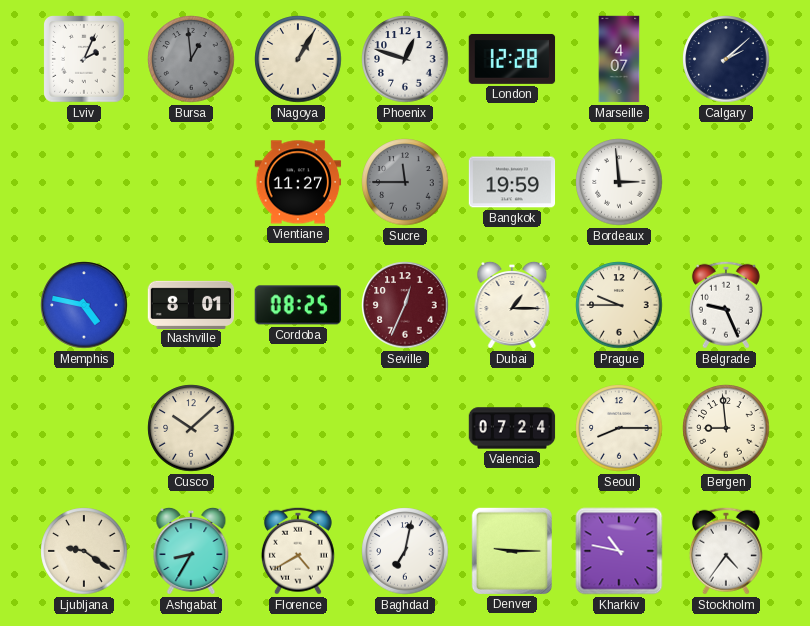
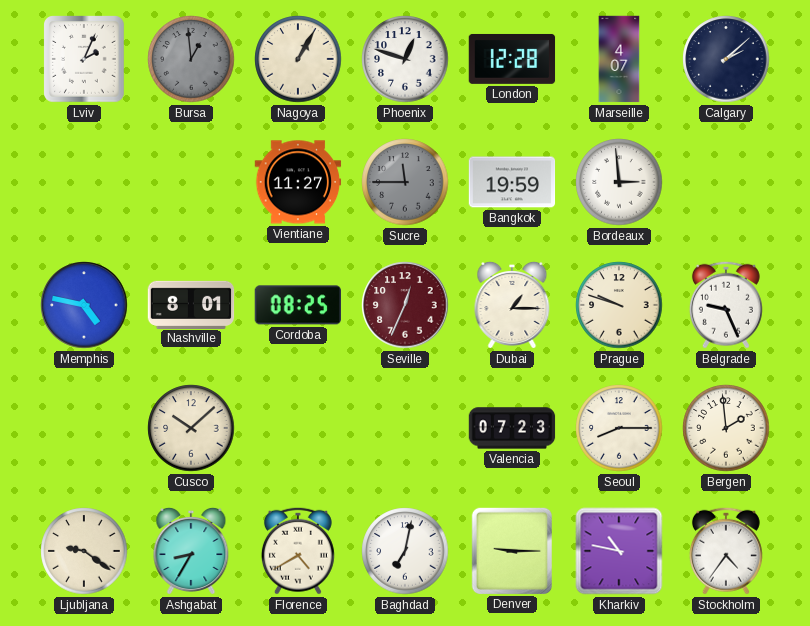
Prague: 9:45 -> 9:48
Valencia: 07:24 -> 07:23
Bergen: 8:59 -> 1:59
